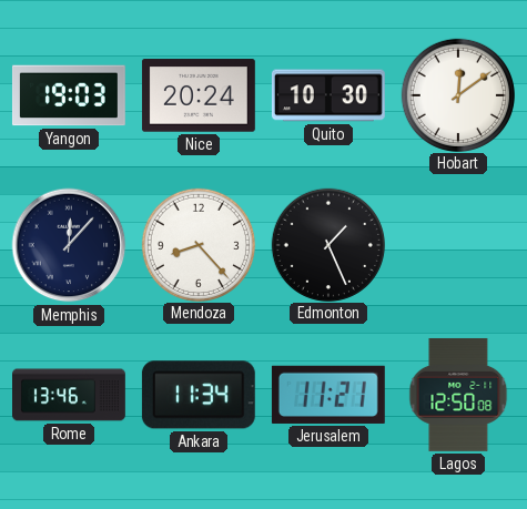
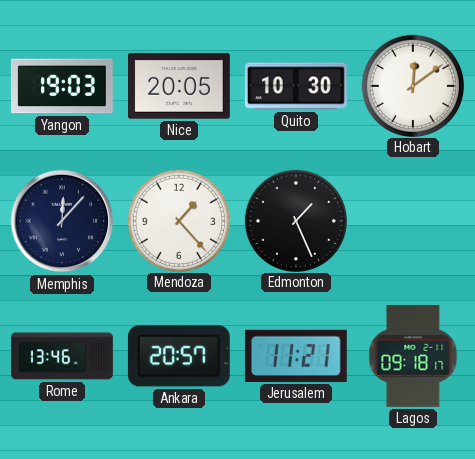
Nice: 20:24 -> 20:05
Mendoza: 8:23 -> 1:23
Ankara: 11:34 -> 20:57
Lagos: 12:50 -> 09:18
